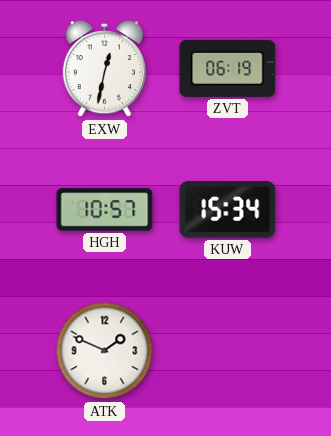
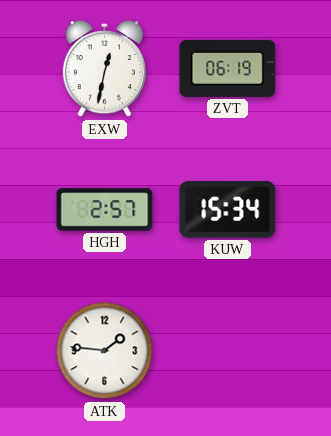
HGH: 10:57 -> 2:57
ATK: 1:49 -> 1:46
